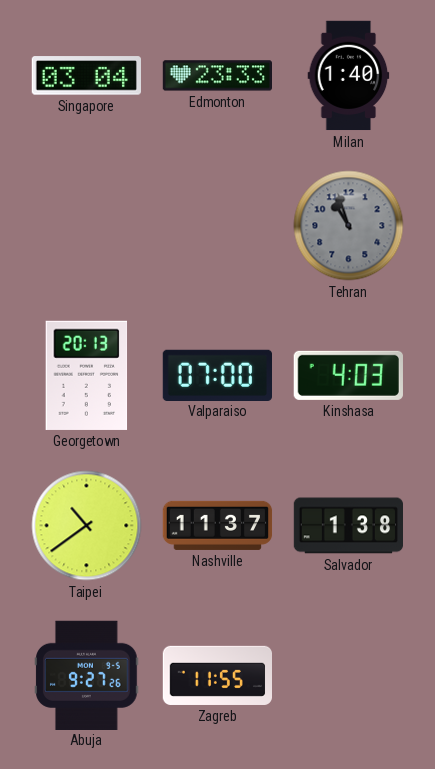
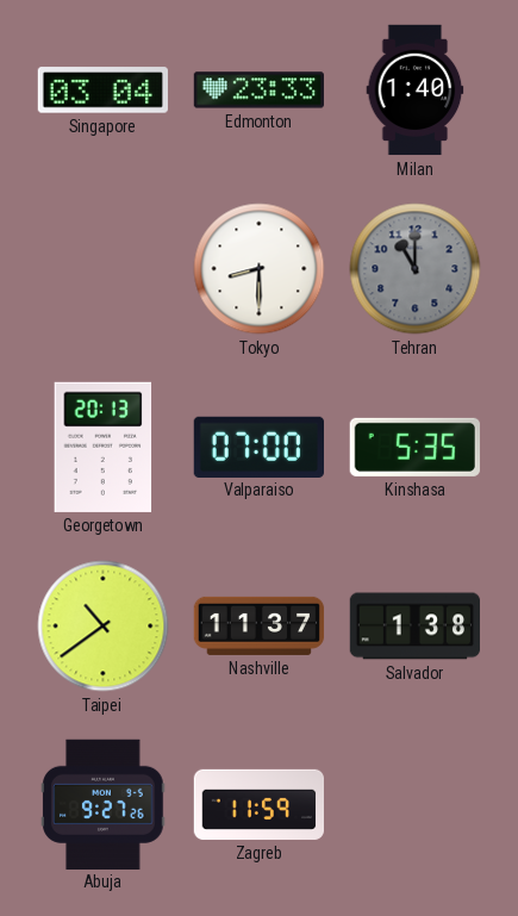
Tokyo: none -> 8:30
Tehran: 10:57 -> 11:00
Kinshasa: 4:03 -> 5:35
Zagreb: 11:55 -> 11:59
